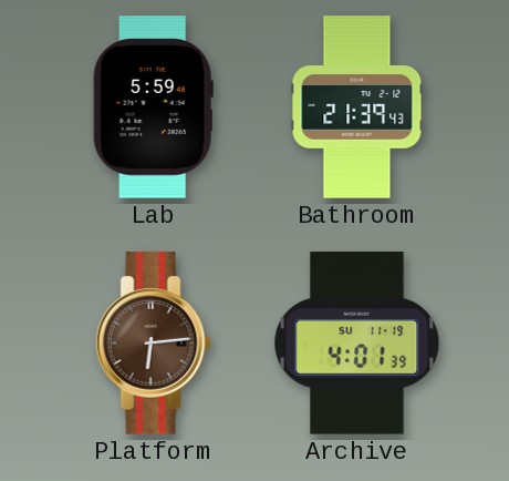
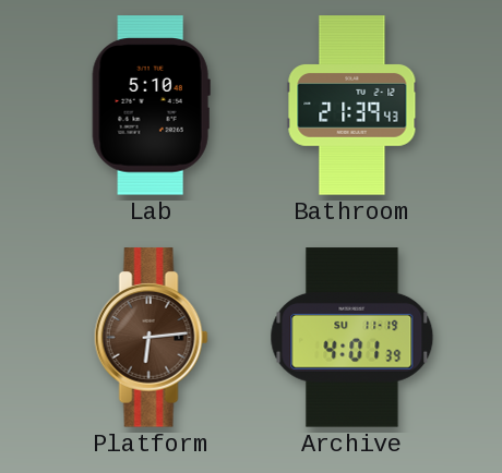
Lab: 5:59 -> 5:10
